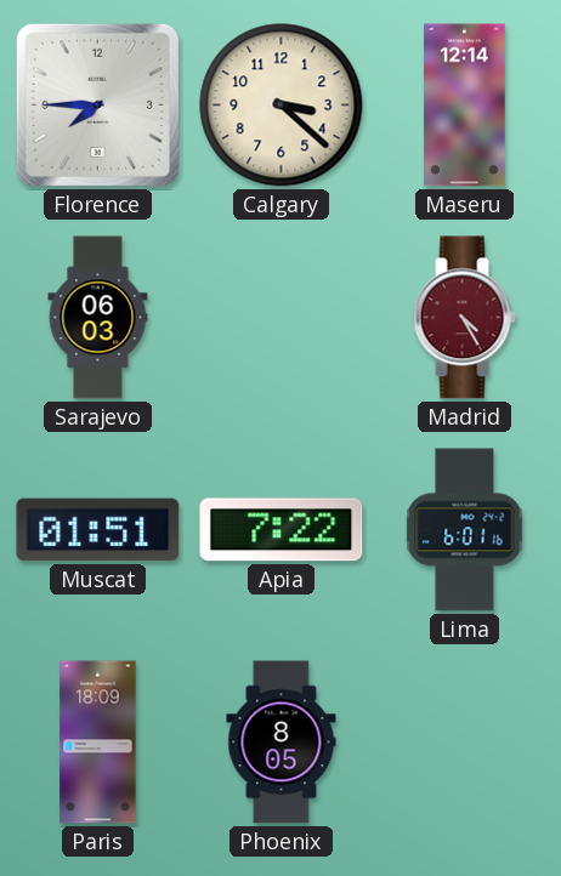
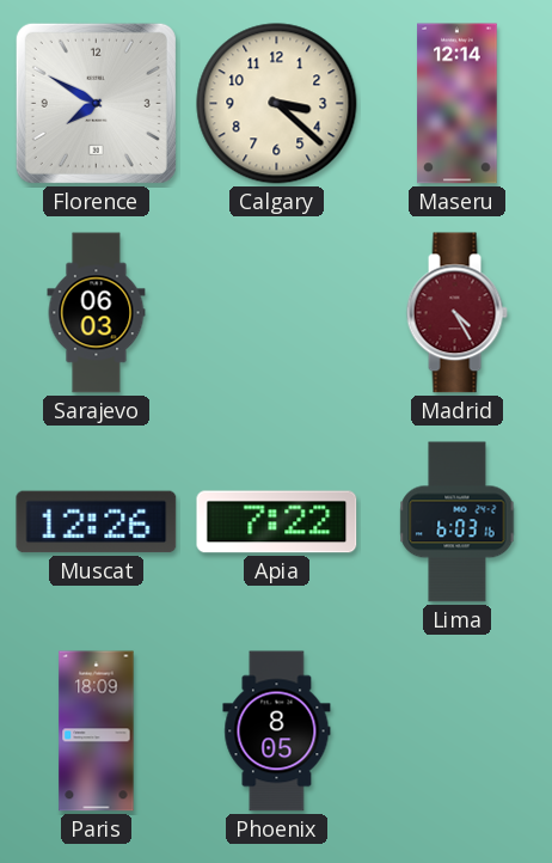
Florence: 7:45 -> 7:50
Muscat: 01:51 -> 12:26
Lima: 6:01 -> 6:03
